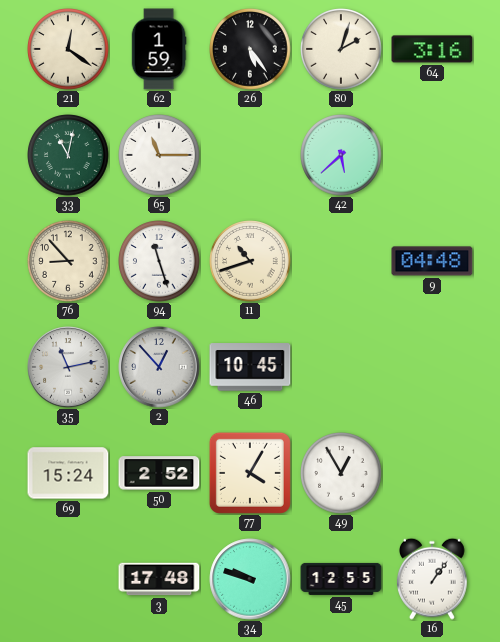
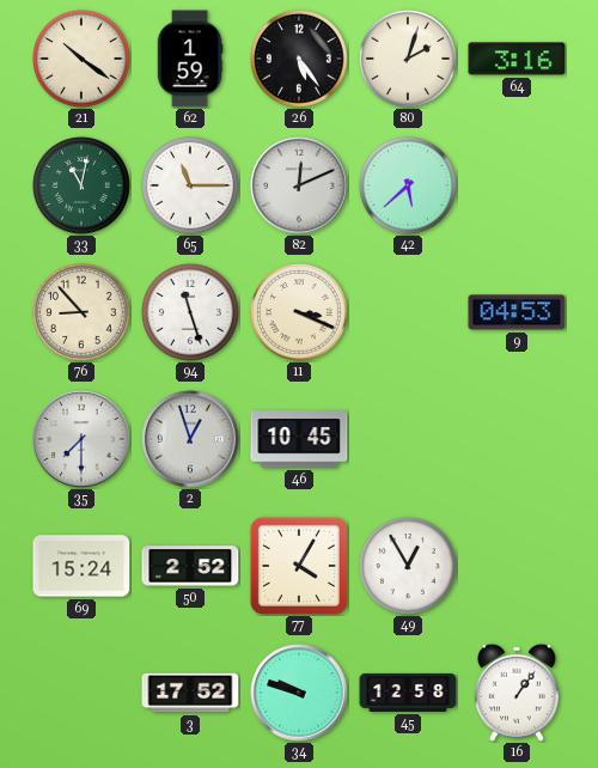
21: 12:21 -> 10:21
82: none -> 12:11
11: 10:42 -> 3:19
9: 04:48 -> 04:53
35: 11:13 -> 7:30
2: 12:53 -> 12:57
3: 17:48 -> 17:52
45: 12:55 -> 12:58
